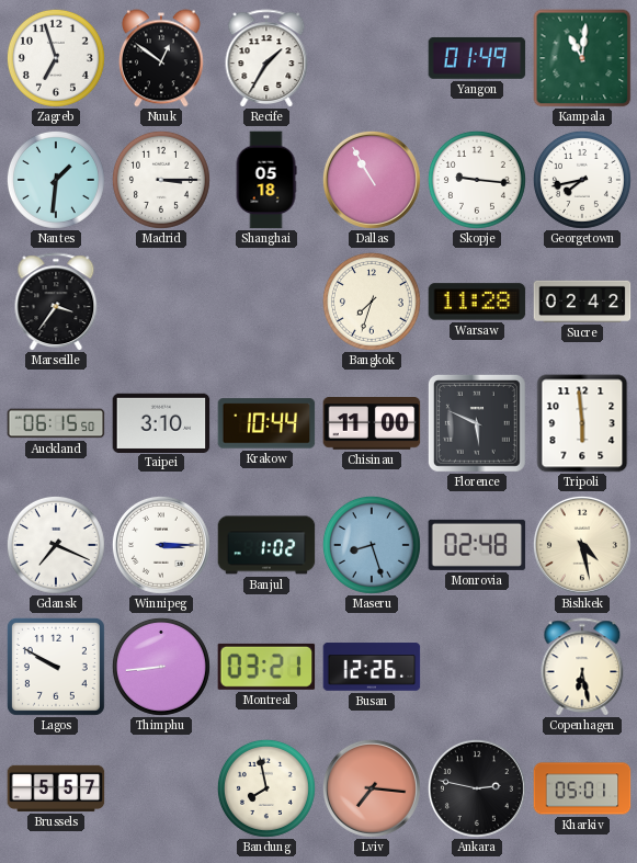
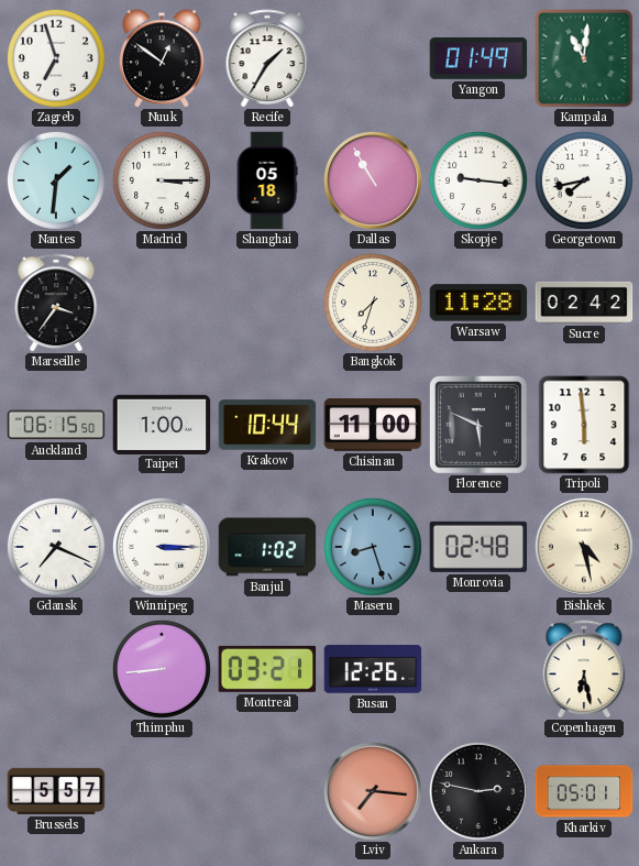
Taipei: 3:10 -> 1:00
Lagos: 9:50 -> none
Bandung: 7:58 -> none
